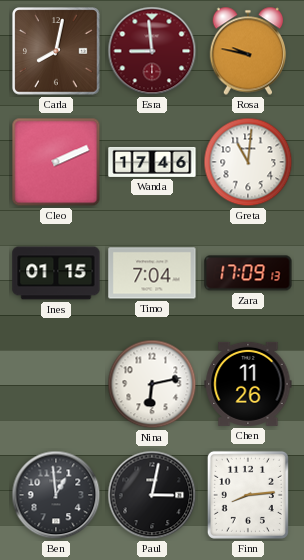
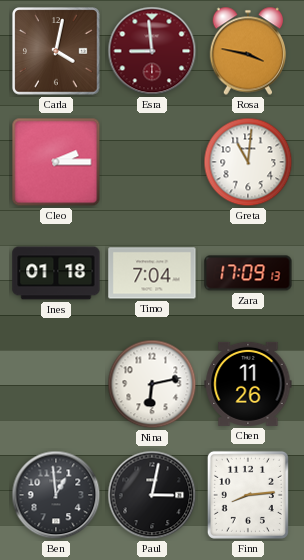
Carla: 8:02 -> 4:02
Rosa: 9:47 -> 3:47
Cleo: 2:11 -> 2:15
Wanda: 17:46 -> none
Ines: 01:15 -> 01:18
